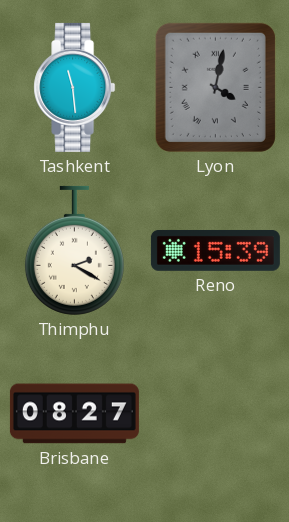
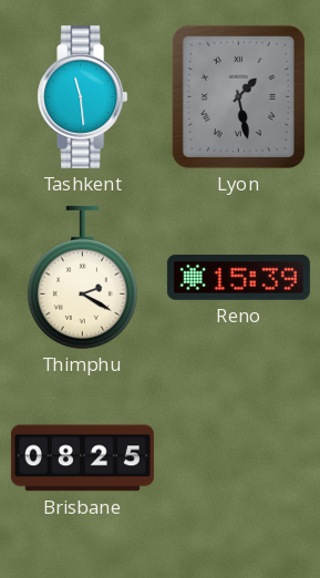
Lyon: 4:02 -> 1:28
Brisbane: 08:27 -> 08:25
